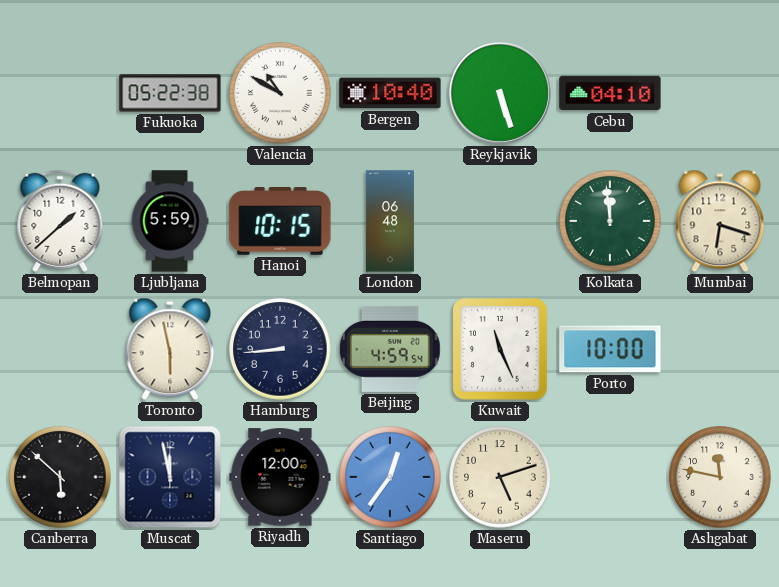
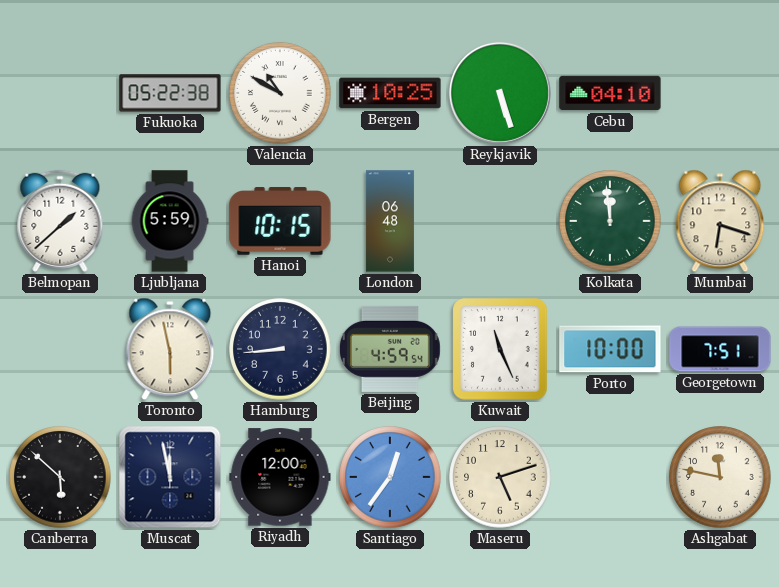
Bergen: 10:40 -> 10:25
Georgetown: none -> 7:51
